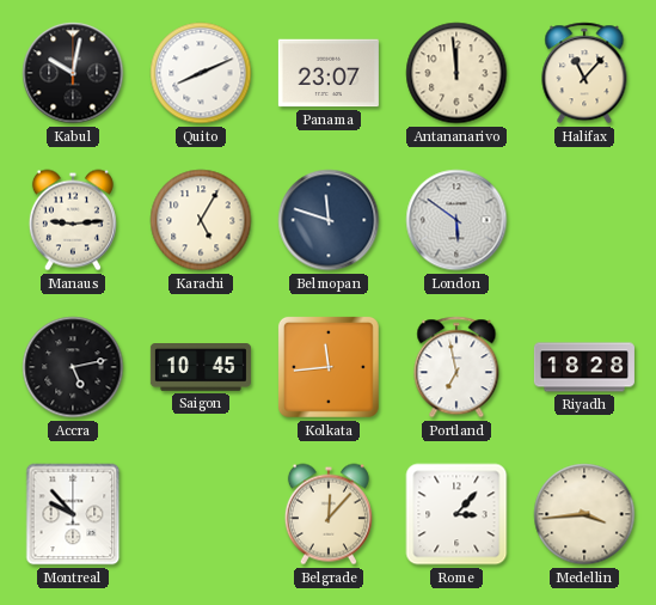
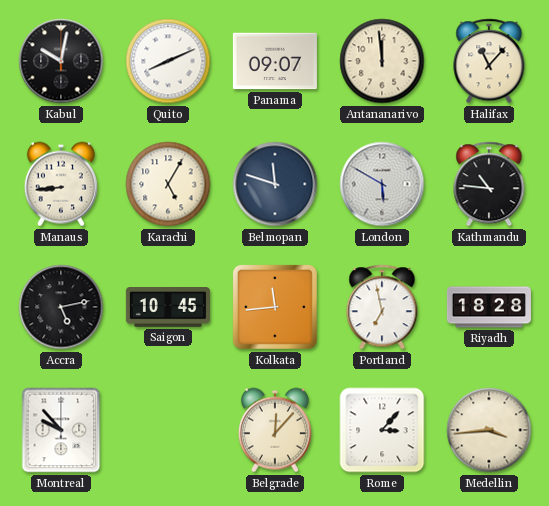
Panama: 23:07 -> 09:07
Manaus: 9:14 -> 8:44
London: 5:51 -> 5:50
Kathmandu: none -> 10:46
